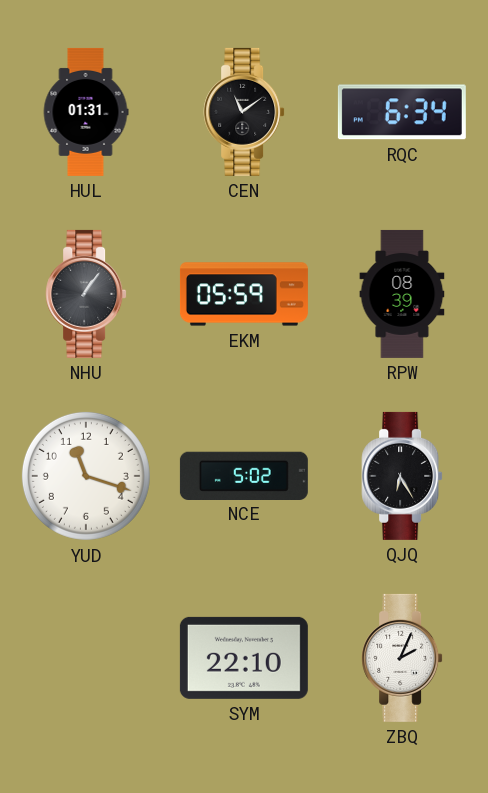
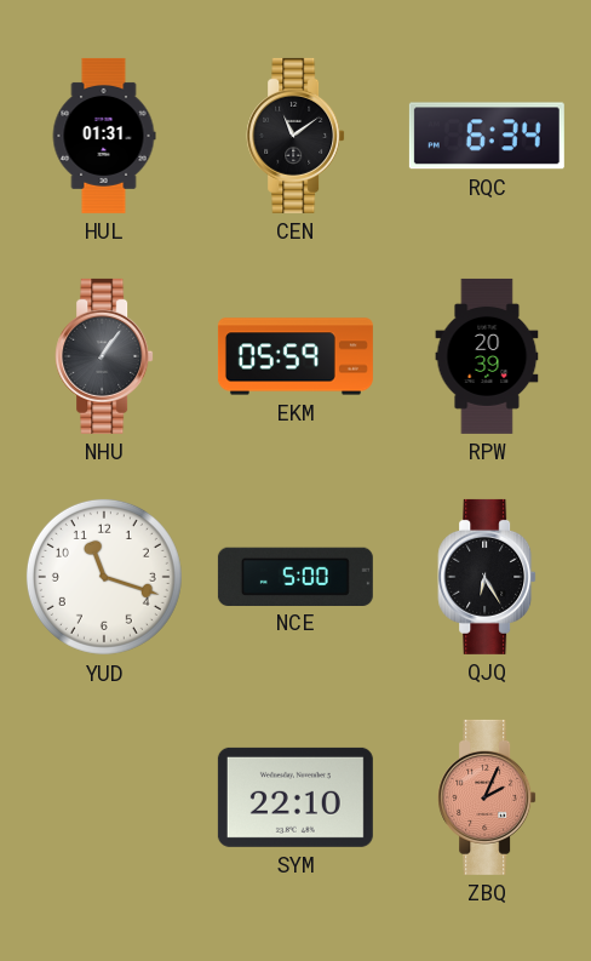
RPW: 08:39 -> 20:39
NCE: 5:02 -> 5:00
ZBQ dial: white -> salmon
